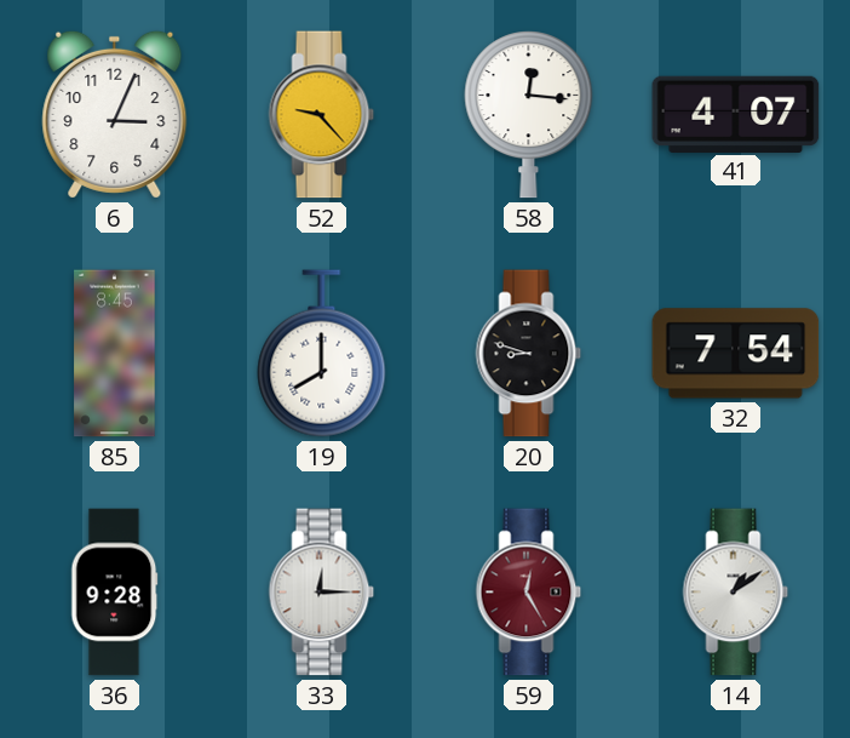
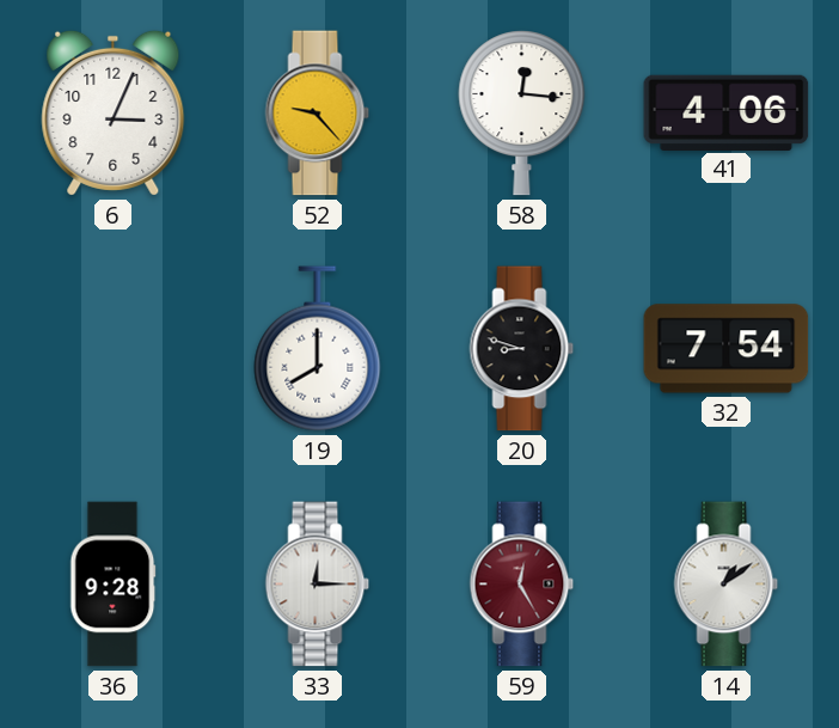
41: 4:07 -> 4:06
85: 8:45 -> none
